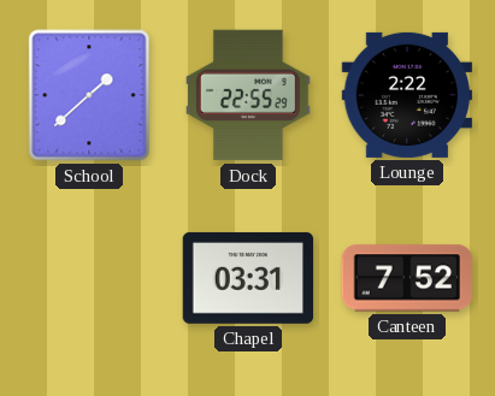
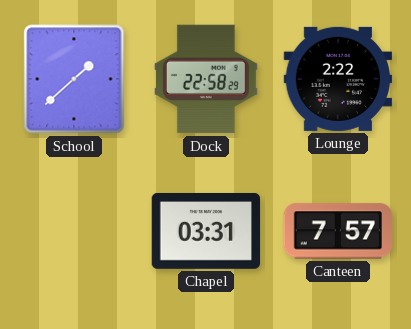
Dock: 22:55 -> 22:58
Canteen: 7:52 -> 7:57
